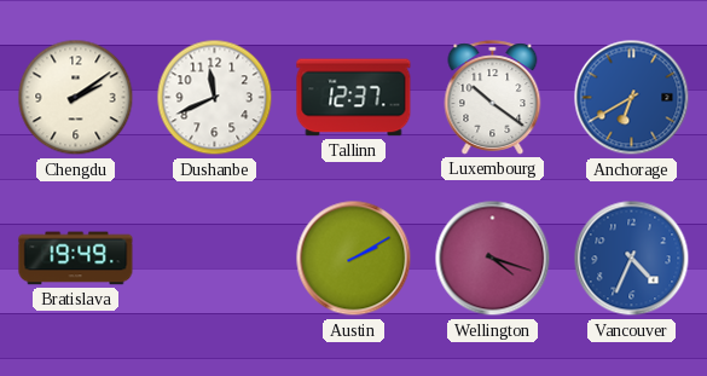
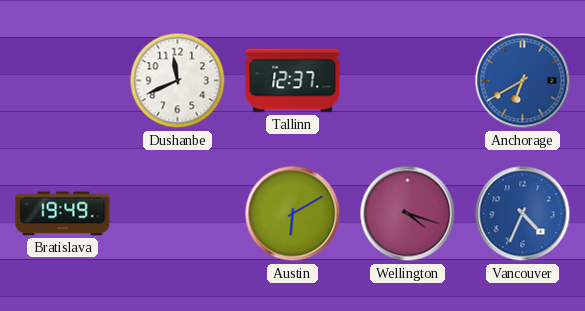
Chengdu: 2:09 -> none
Luxembourg: 10:21 -> none
Austin: 2:10 -> 6:10
